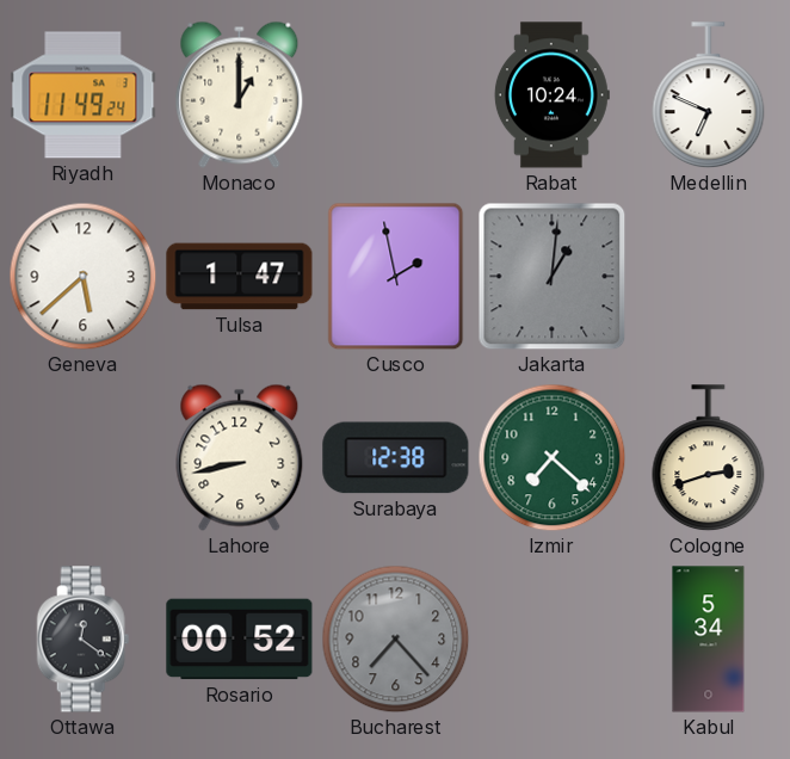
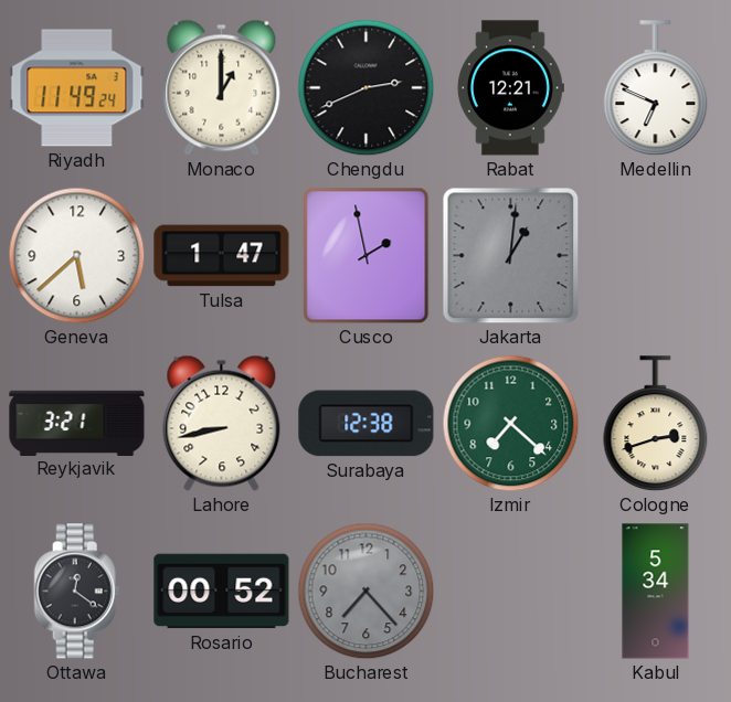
Chengdu: none -> 2:41
Rabat: 10:24 -> 12:21
Reykjavik: none -> 3:21
